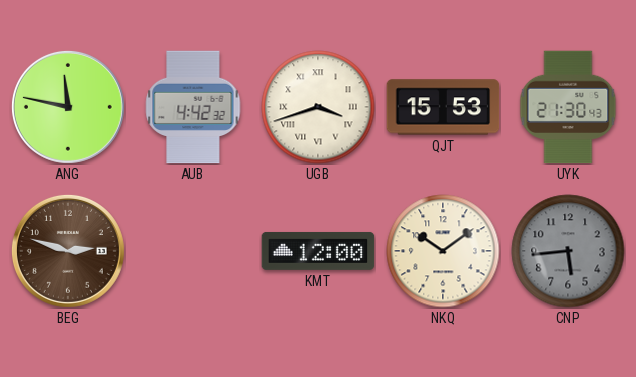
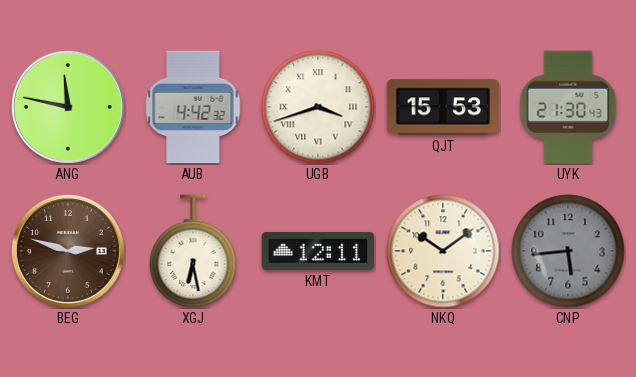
XGJ: none -> 6:28
KMT: 12:00 -> 12:11
